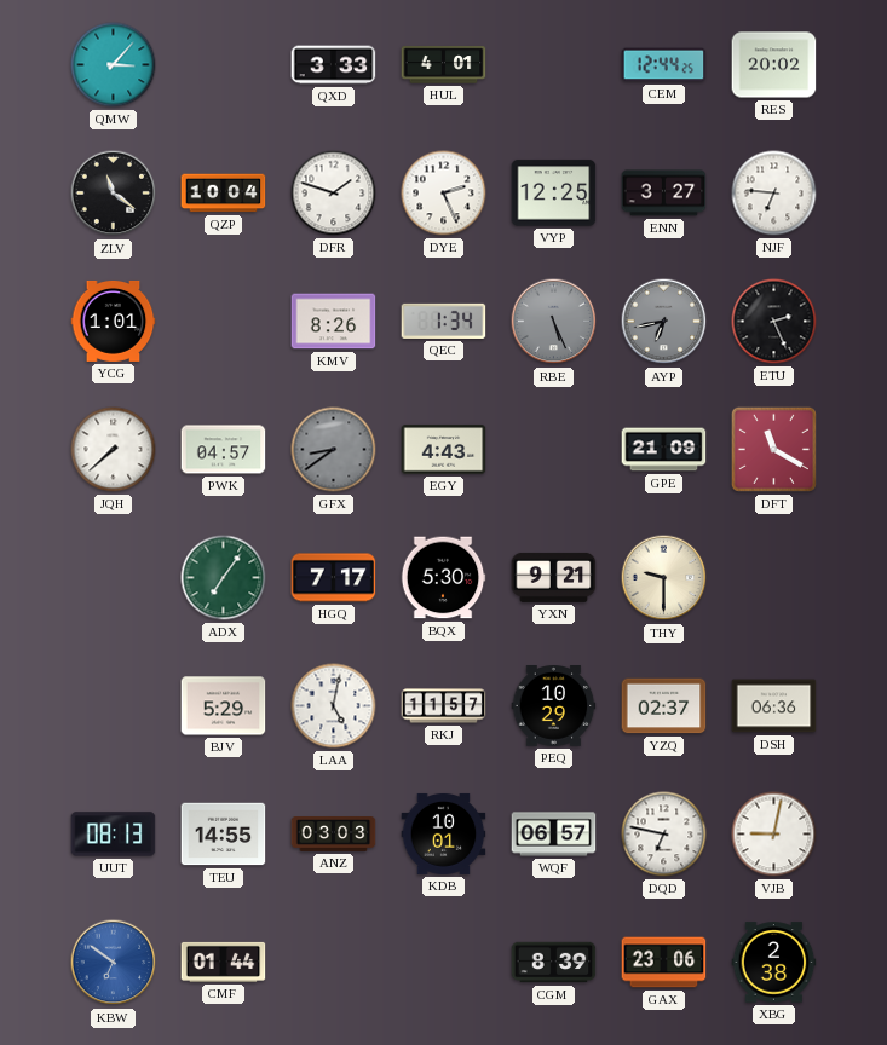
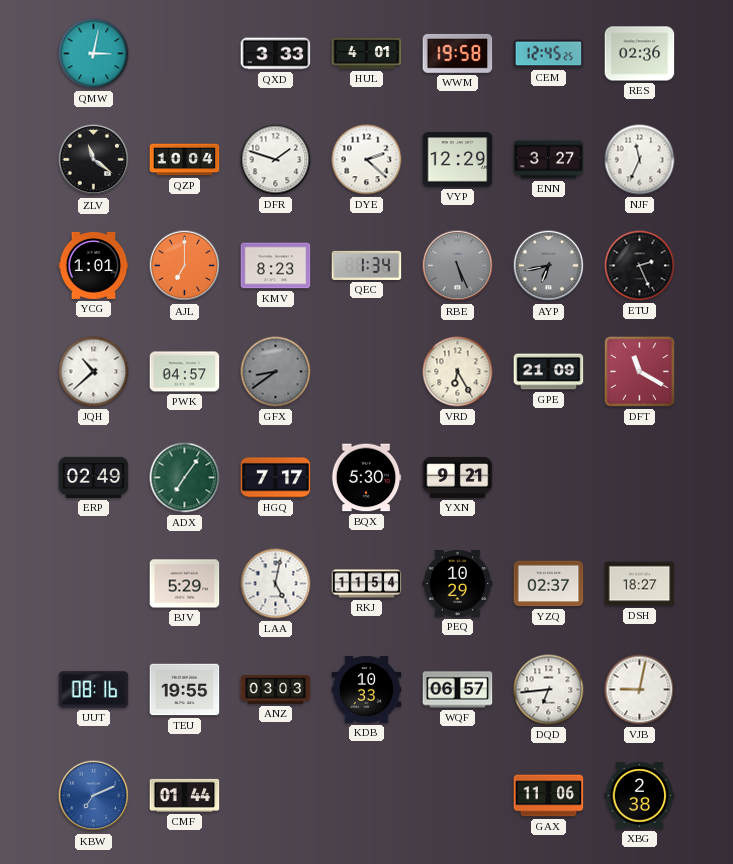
QMW: 3:07 -> 3:02
WWM: none -> 19:58
CEM: 12:44 -> 12:45
RES: 20:02 -> 02:36
DYE: 2:26 -> 2:22
VYP: 12:25 -> 12:29
NJF: 6:46 -> 11:34
AJL: none -> 7:00
KMV: 8:26 -> 8:23
JQH: 7:38 -> 10:38
EGY: 4:43 -> none
VRD: none -> 6:25
ERP: none -> 02:49
THY: 9:30 -> none
RKJ: 11:57 -> 11:54
DSH: 06:36 -> 18:27
UUT: 08:13 -> 08:16
TEU: 14:55 -> 19:55
KDB: 10:01 -> 10:33
DQD: 6:47 -> 6:44
KBW: 6:51 -> 7:11
CGM: 8:39 -> none
GAX: 23:06 -> 11:06
